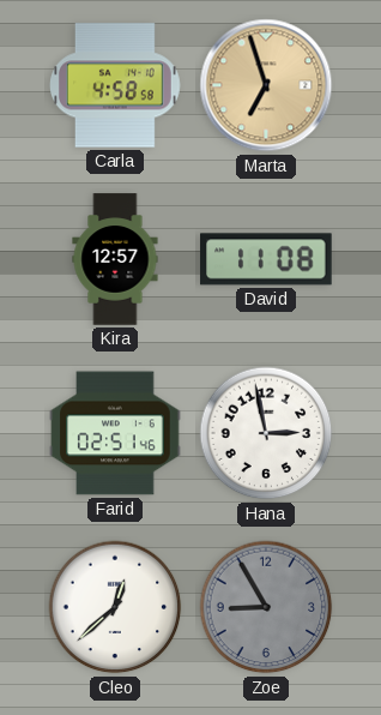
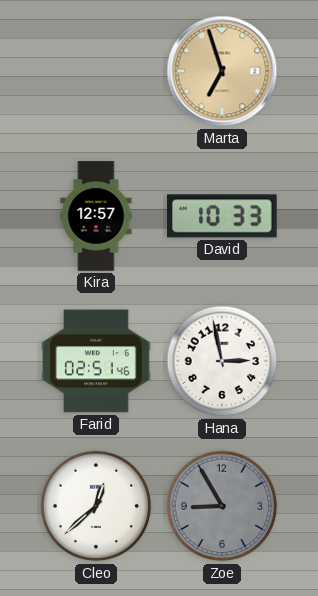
Carla: 4:58 -> none
David: 11:08 -> 10:33
